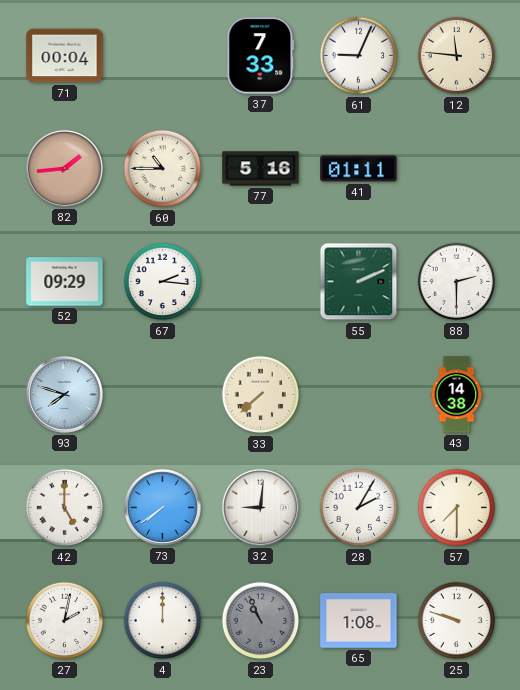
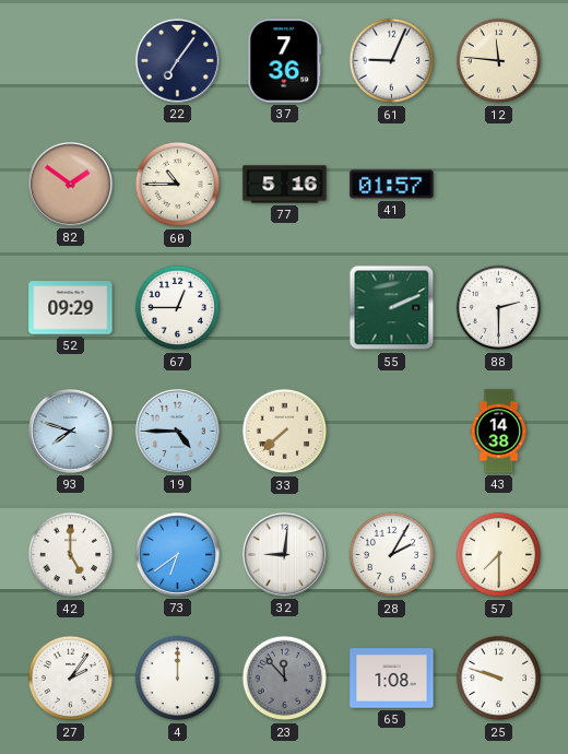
71: 00:04 -> none
22: none -> 7:06
37: 7:33 -> 7:36
82: 1:44 -> 1:51
41: 01:11 -> 01:57
67: 2:16 -> 12:45
19: none -> 4:45
73: 7:39 -> 6:39
27: 2:02 -> 2:06
23: 10:56 -> 11:53
